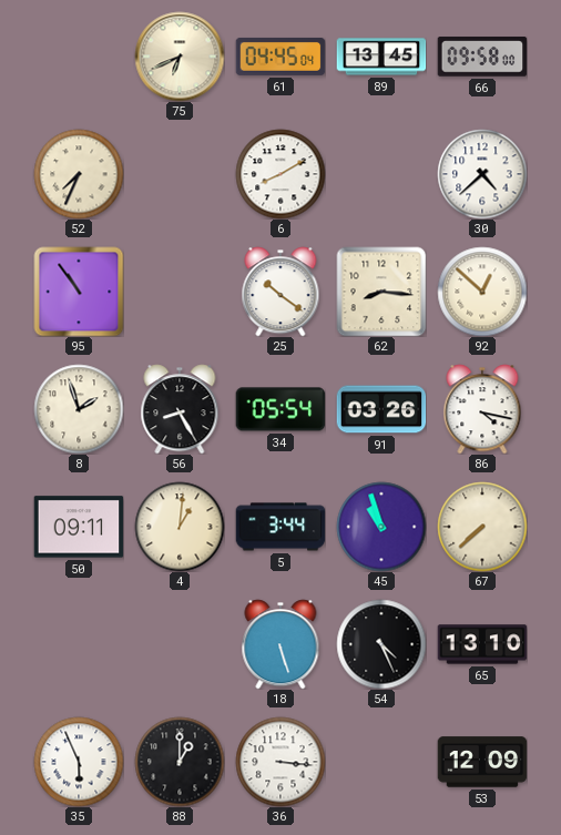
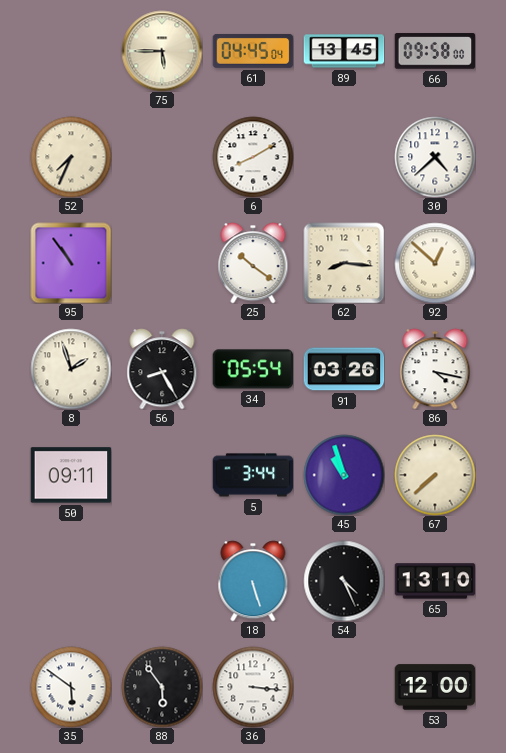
75: 6:41 -> 5:45
4: 1:01 -> none
35: 5:56 -> 5:51
88: 1:00 -> 5:54
53: 12:09 -> 12:00
